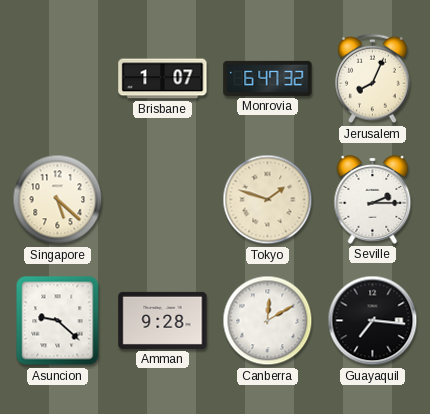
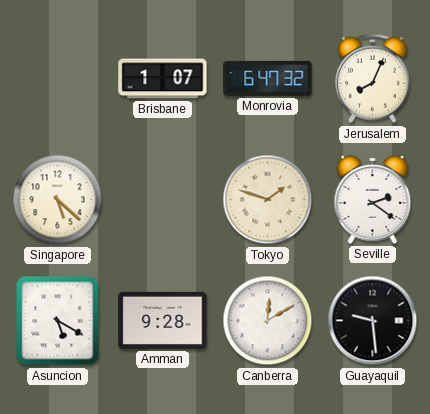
Seville: 2:15 -> 2:21
Asuncion: 9:22 -> 5:20
Guayaquil: 7:16 -> 9:29
